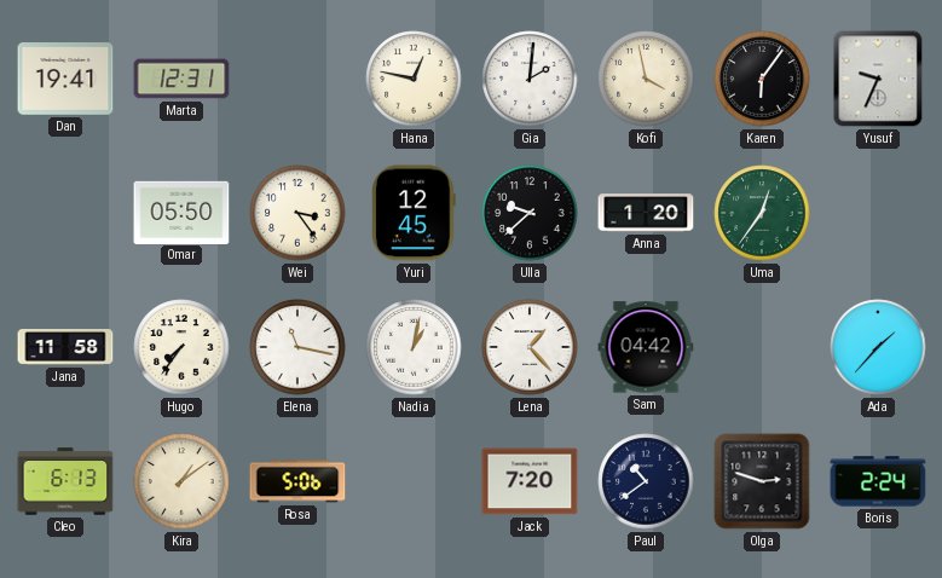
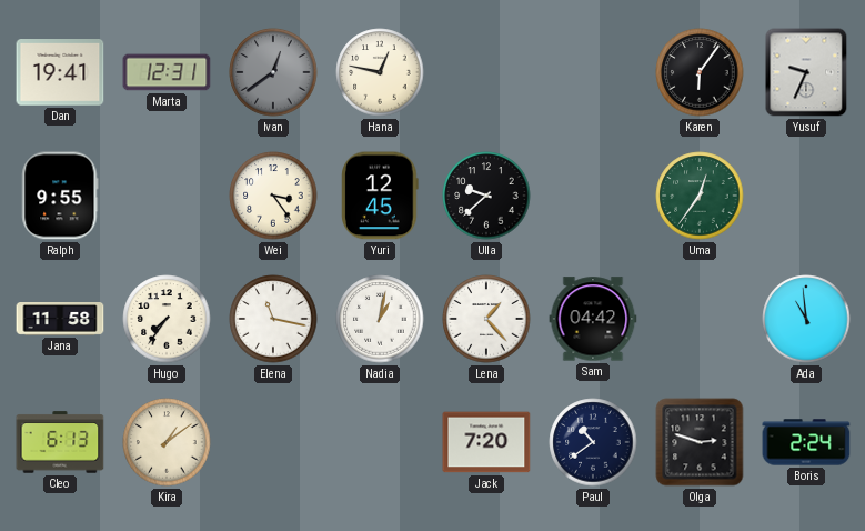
Ivan: none -> 12:39
Gia: 2:01 -> none
Kofi: 3:58 -> none
Ralph: none -> 9:55
Omar: 05:50 -> none
Anna: 1:20 -> none
Ada: 1:37 -> 10:59
Rosa: 5:06 -> none
